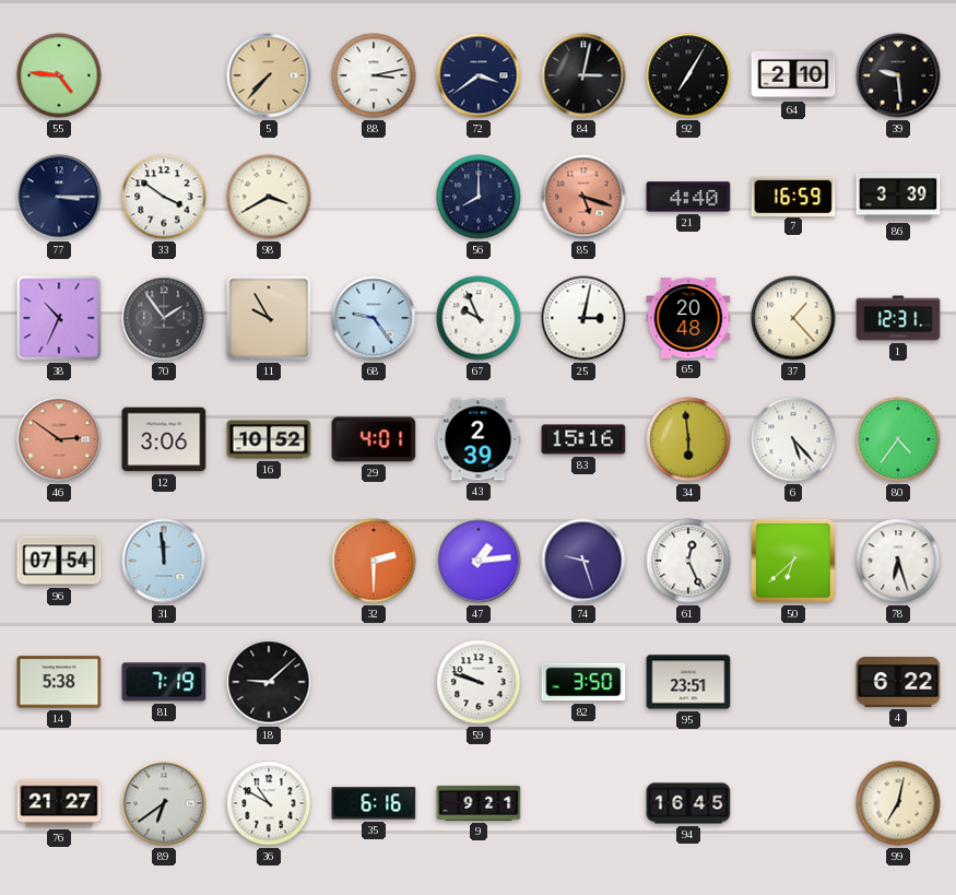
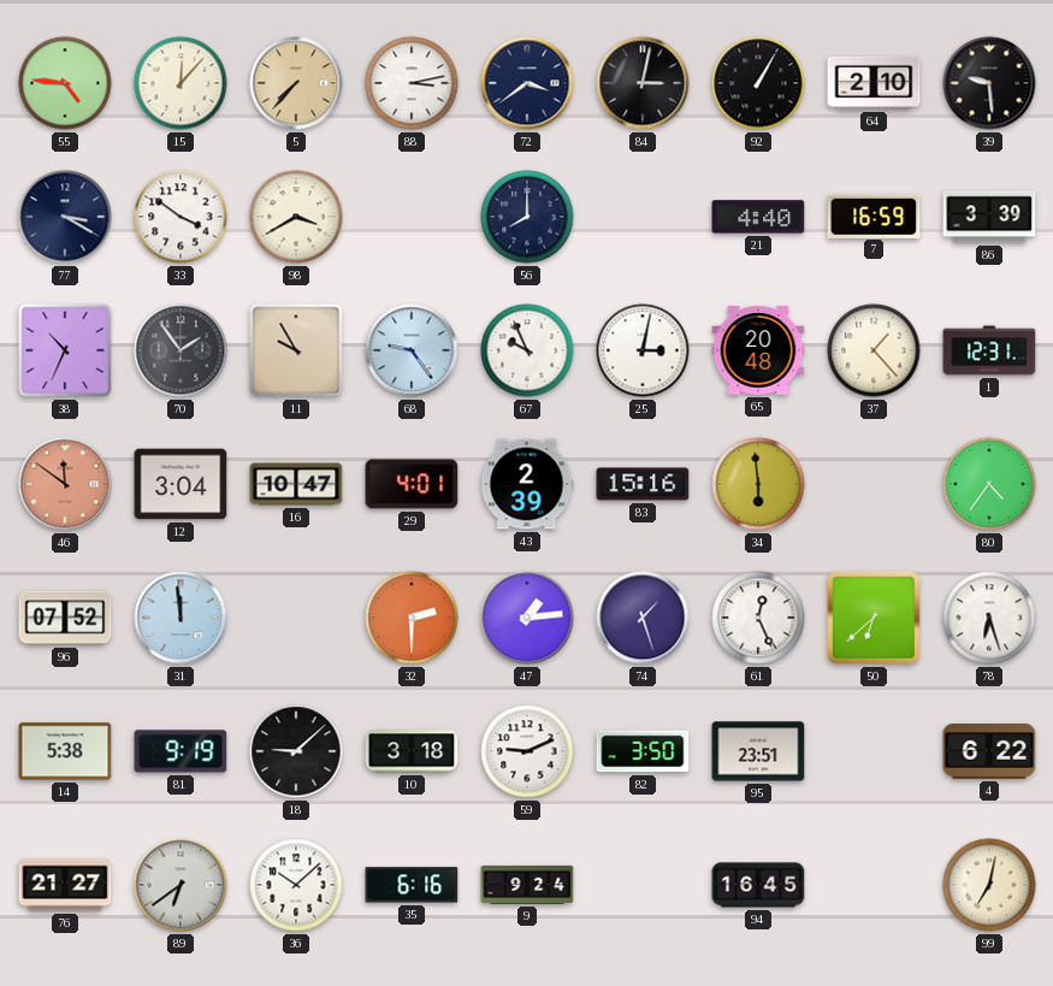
15: none -> 12:07
92: 7:05 -> 1:05
77: 3:15 -> 3:20
85: 5:18 -> none
46: 2:51 -> 11:51
12: 3:06 -> 3:04
16: 10:52 -> 10:47
6: 5:23 -> none
96: 07:54 -> 07:52
74: 9:27 -> 1:27
81: 7:19 -> 9:19
10: none -> 3:18
59: 9:48 -> 9:11
36: 10:50 -> 10:08
9: 9:21 -> 9:24
